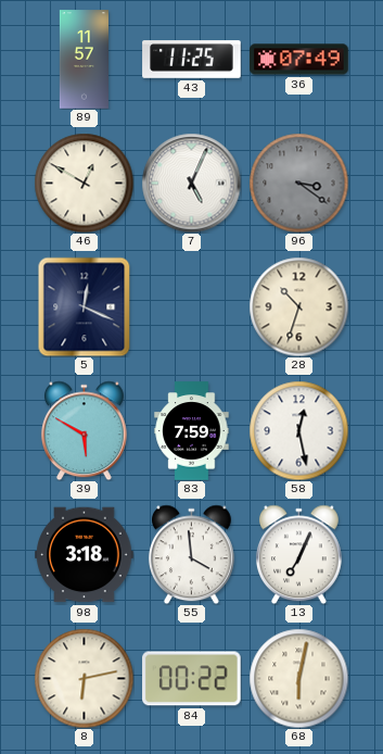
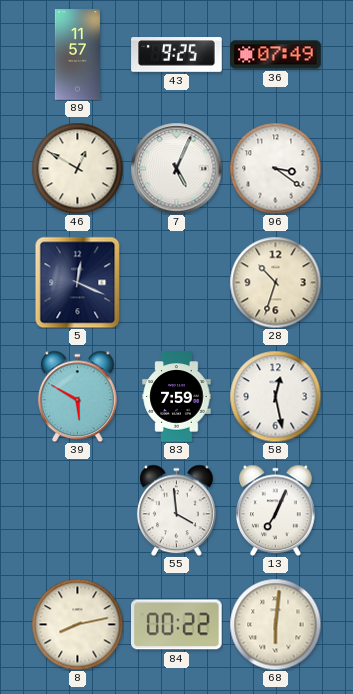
43: 11:25 -> 9:25
96 dial: grey -> white
98: 3:18 -> none
8: 6:13 -> 8:13
68: 6:02 -> 6:01
